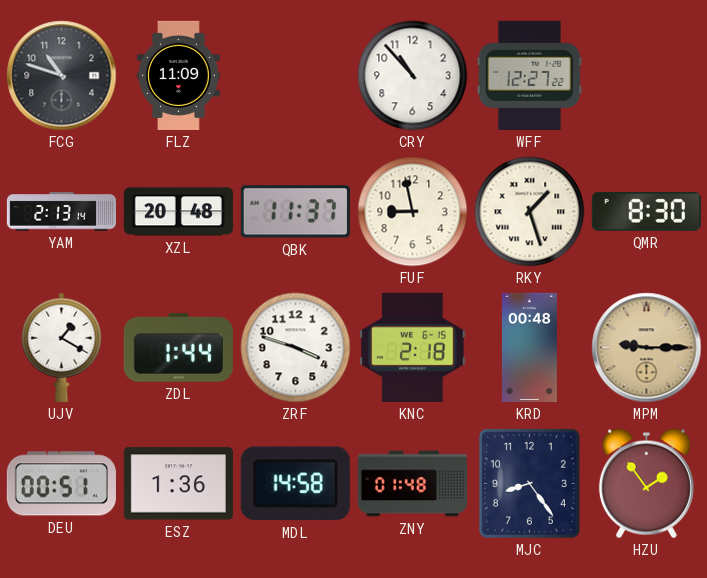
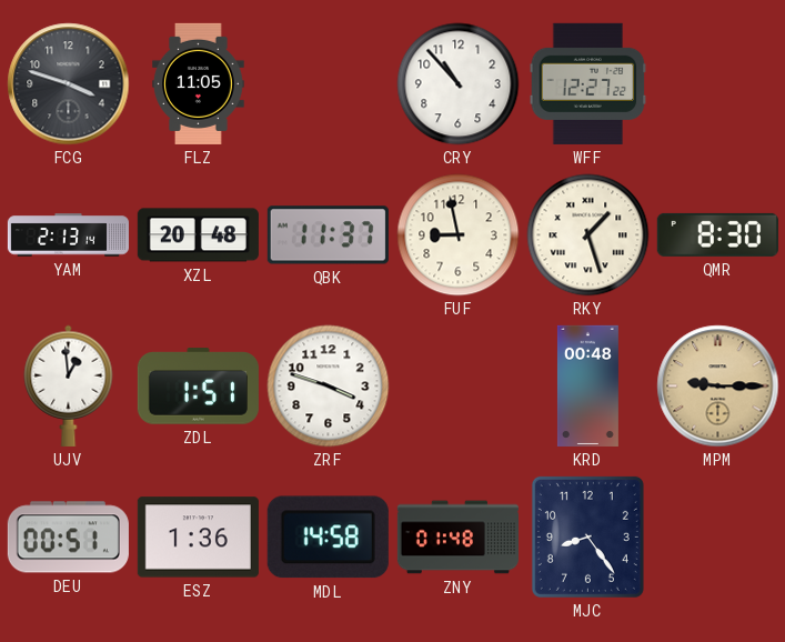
FCG: 10:48 -> 3:48
FLZ: 11:09 -> 11:05
UJV: 1:20 -> 12:59
ZDL: 1:44 -> 1:51
KNC: 2:18 -> none
HZU: 1:54 -> none
